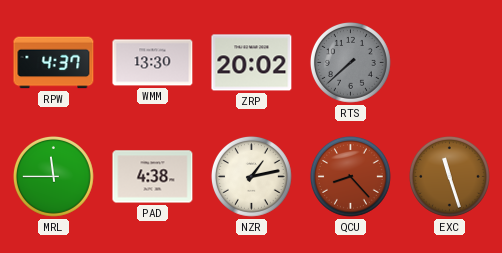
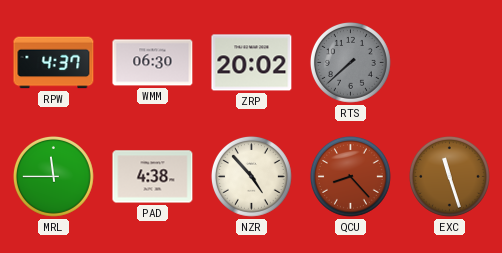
WMM: 13:30 -> 06:30
NZR: 1:13 -> 4:53
